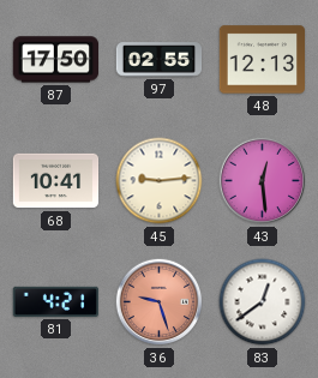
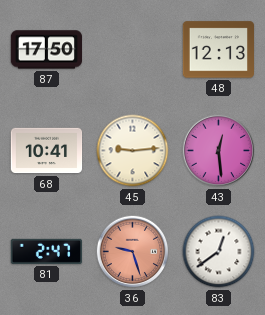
97: 02:55 -> none
81: 4:21 -> 2:47
